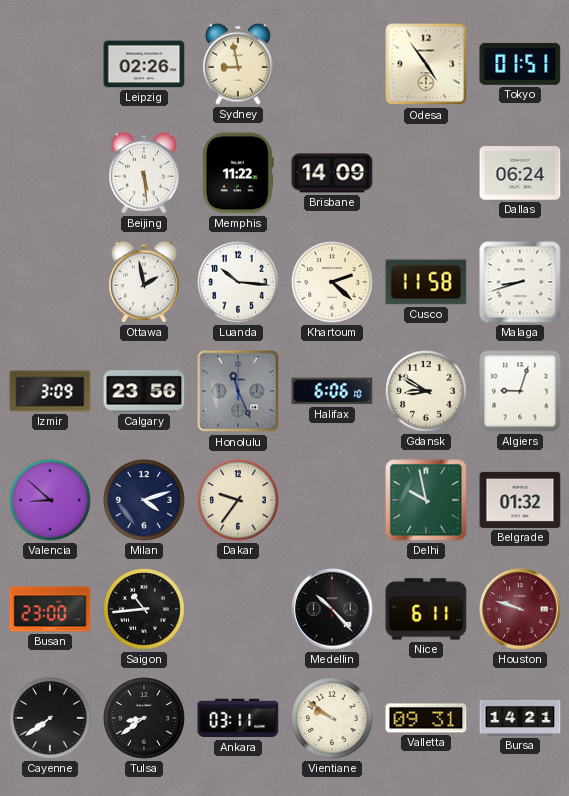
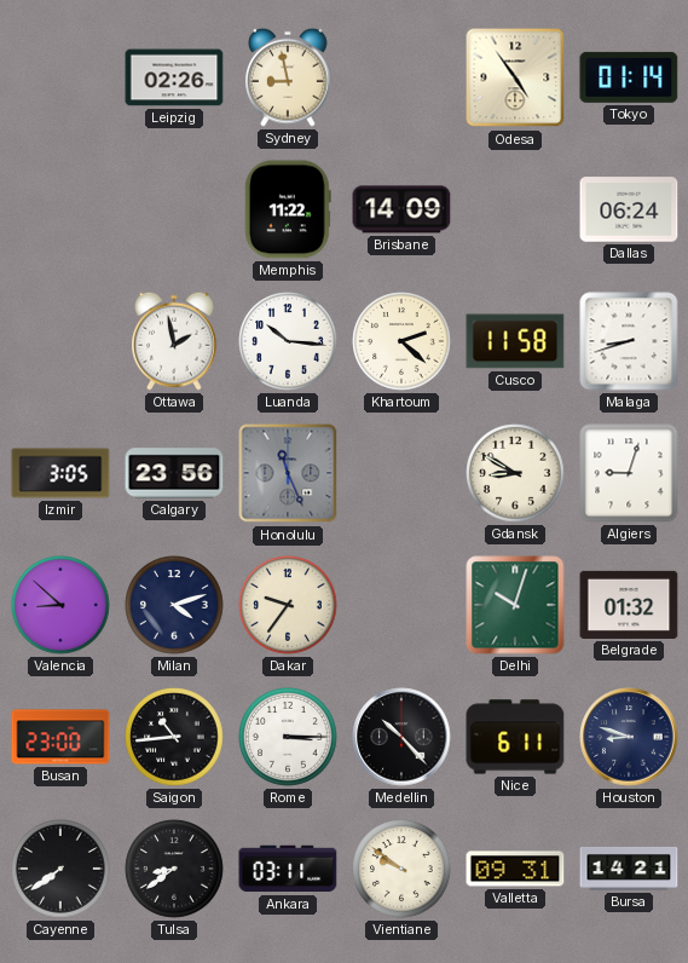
Tokyo: 01:51 -> 01:14
Beijing: 5:29 -> none
Izmir: 3:09 -> 3:05
Halifax: 6:06 -> none
Delhi: 9:58 -> 10:03
Rome: none -> 3:15
Houston: 9:48 -> 8:48
Houston dial: burgundy -> navy
